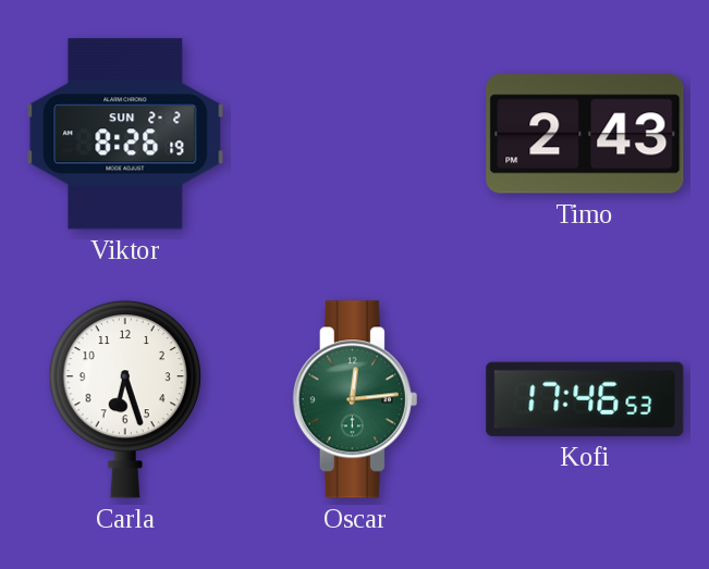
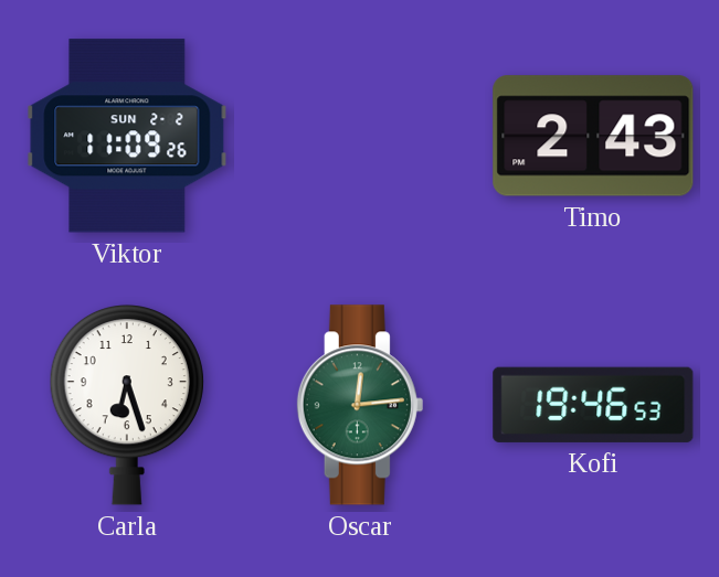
Viktor: 8:26 -> 11:09
Kofi: 17:46 -> 19:46
